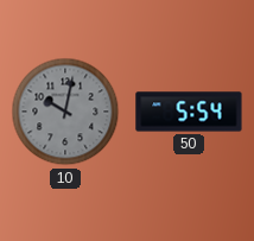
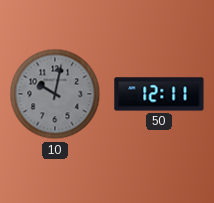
50: 5:54 -> 12:11
